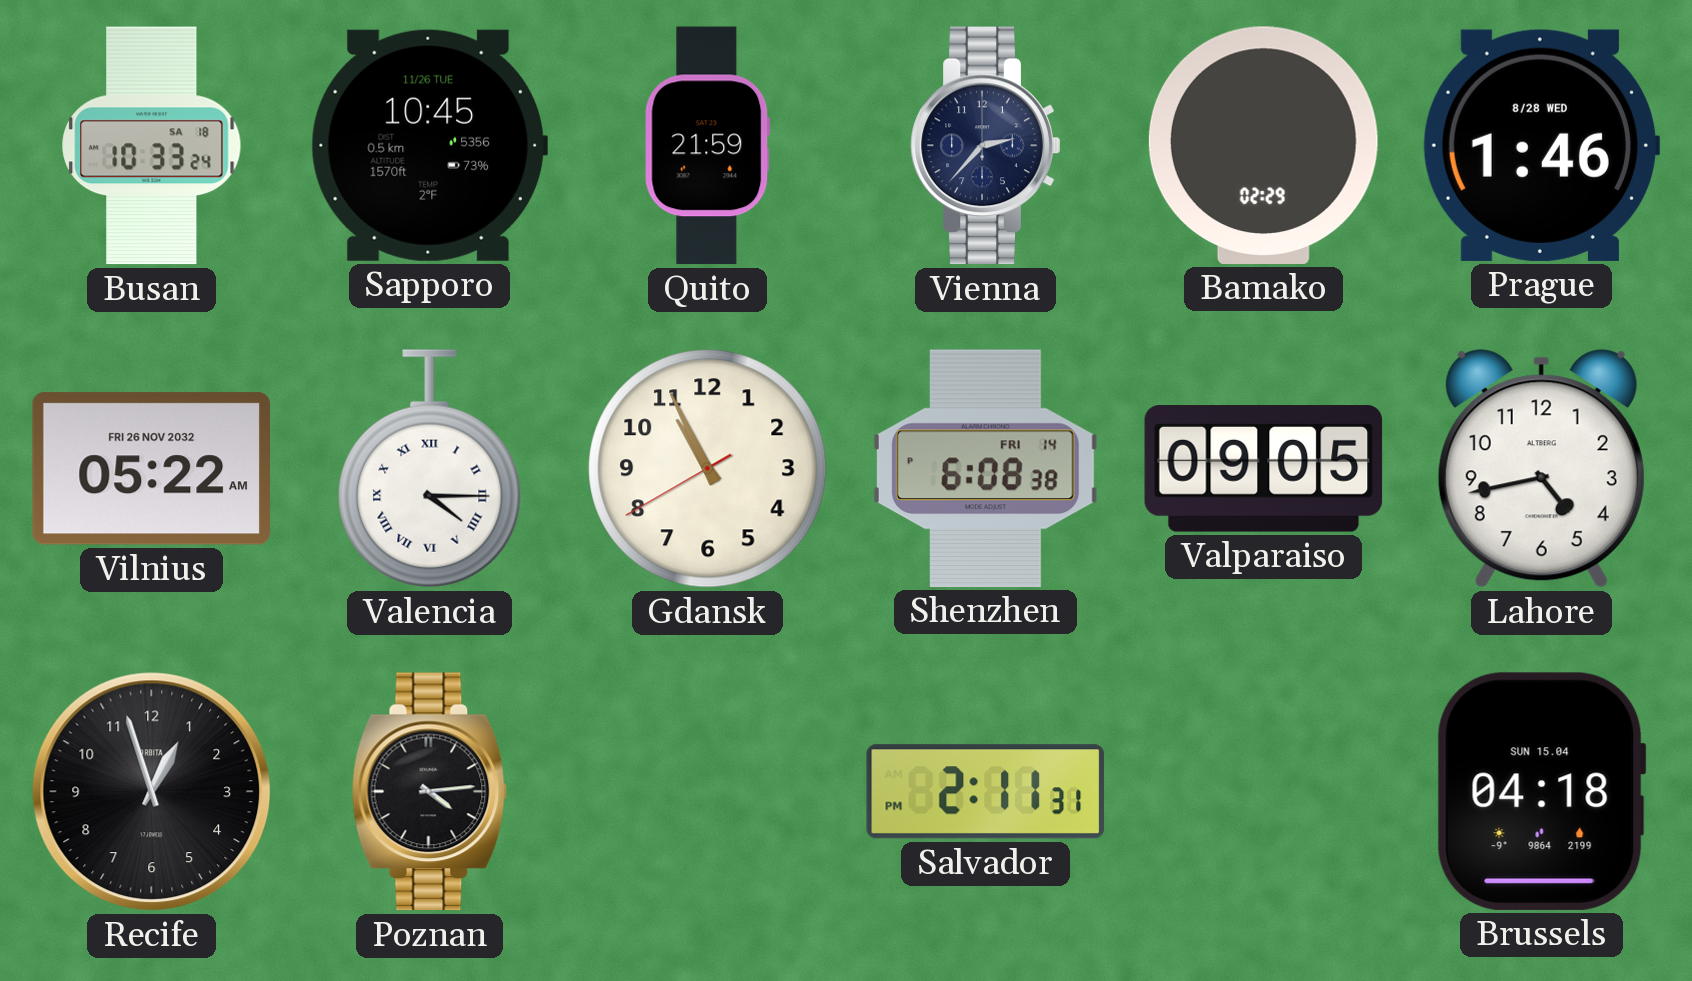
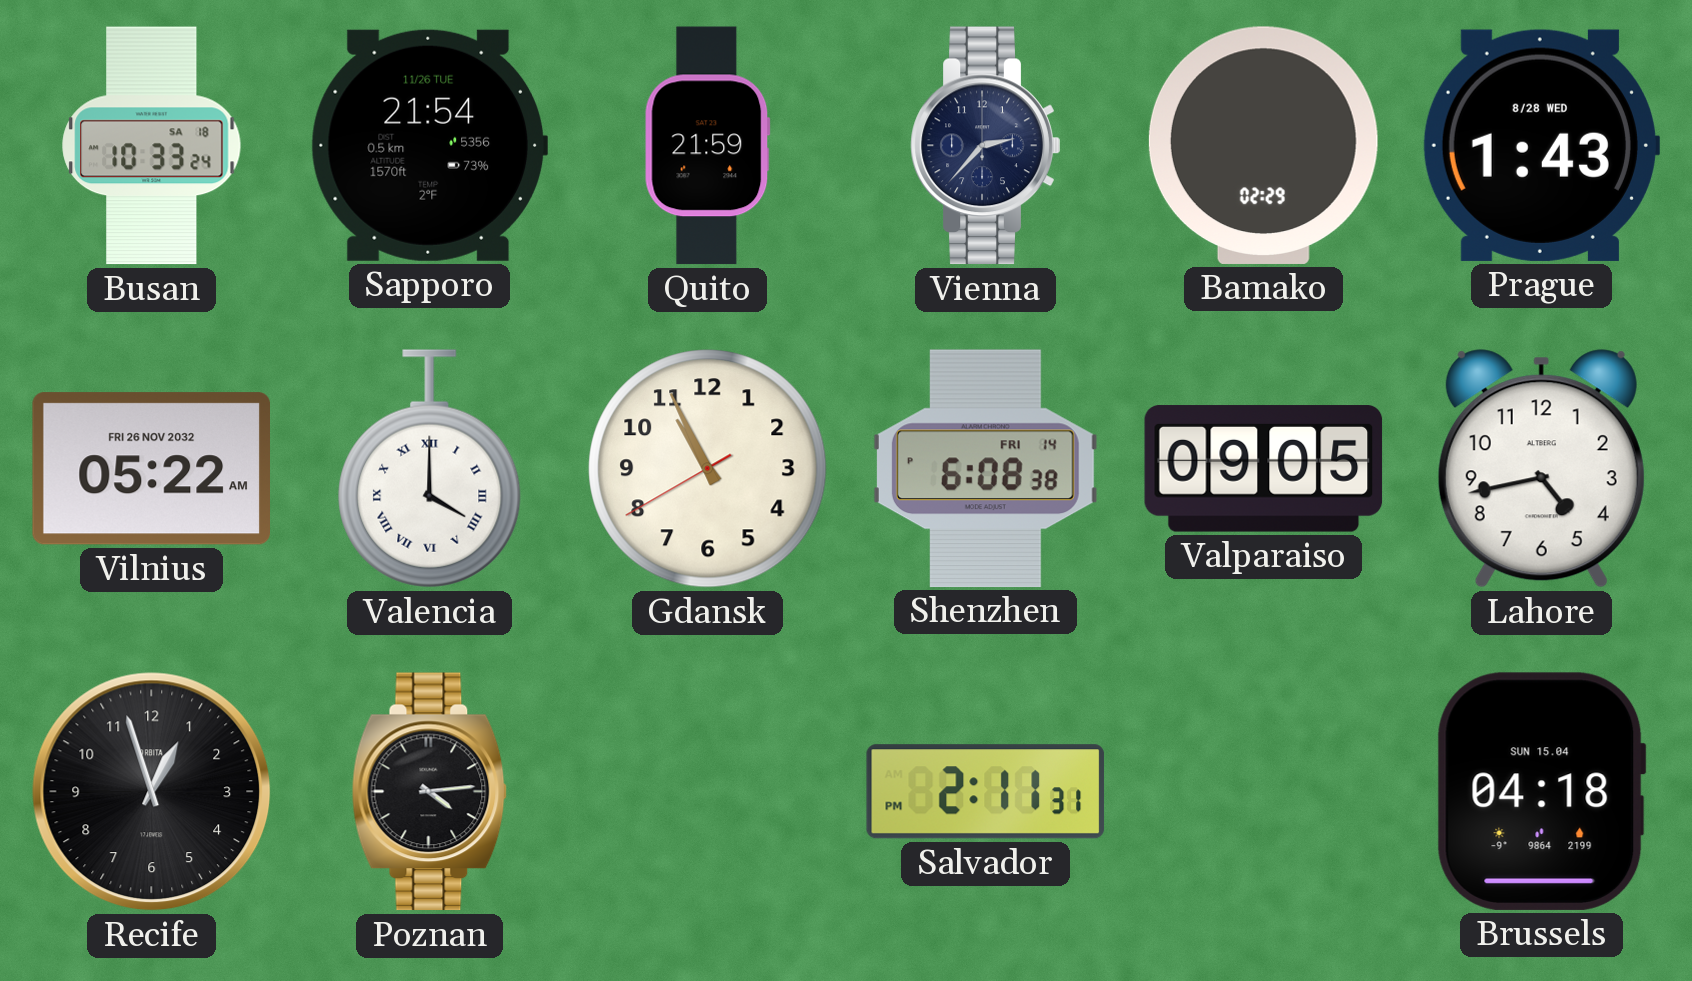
Sapporo: 10:45 -> 21:54
Prague: 1:46 -> 1:43
Valencia: 4:15 -> 4:00
